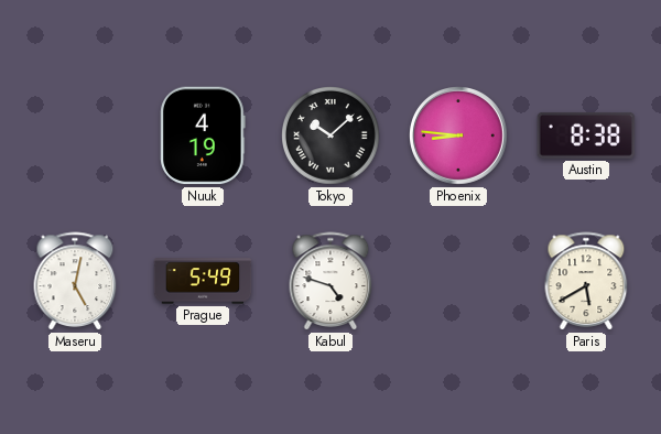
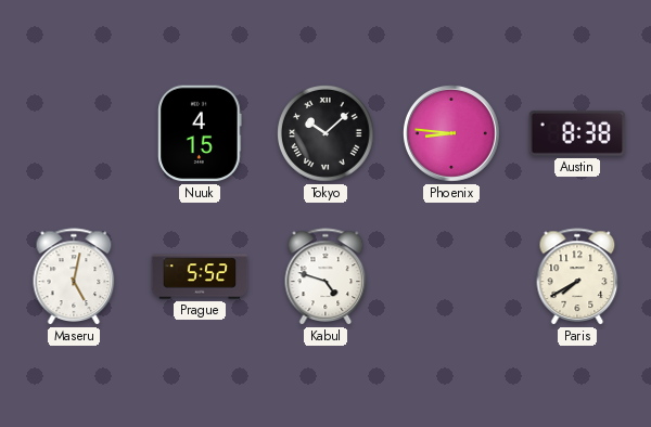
Nuuk: 4:19 -> 4:15
Prague: 5:49 -> 5:52
Paris: 5:40 -> 7:40
